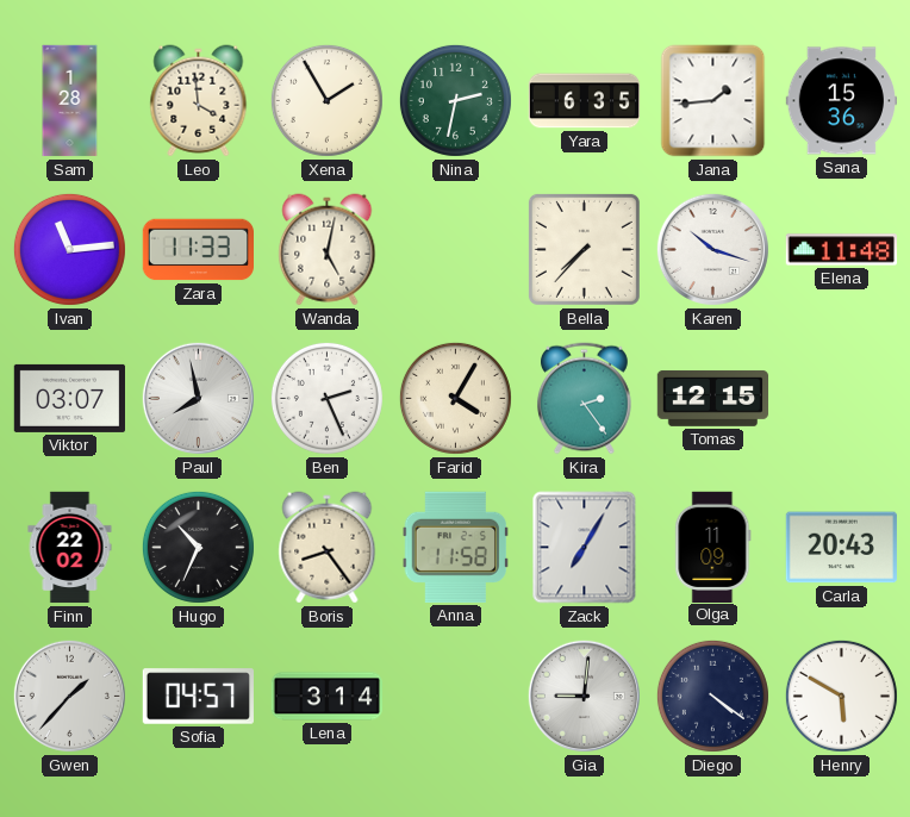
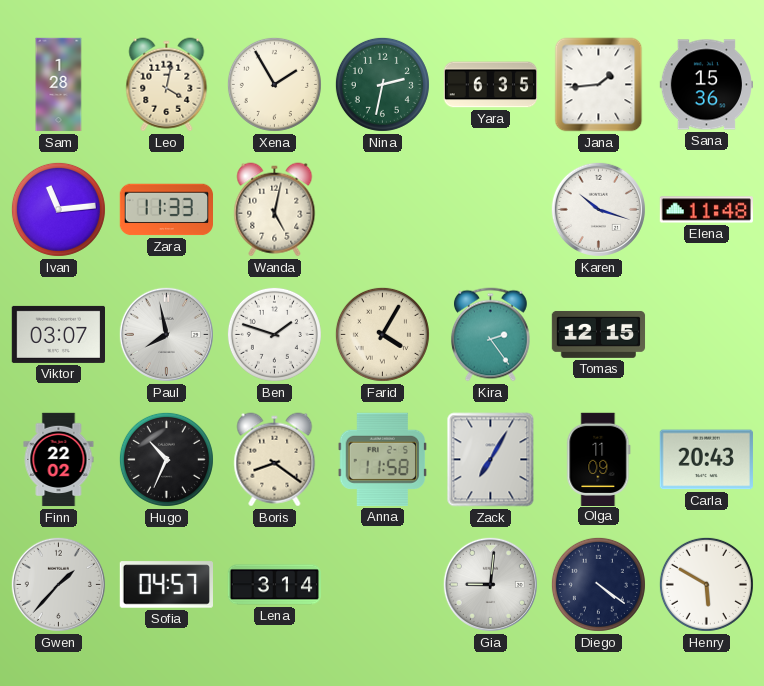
Leo: 3:59 -> 4:02
Bella: 7:37 -> none
Ben: 2:26 -> 1:48
Boris: 8:24 -> 8:21
